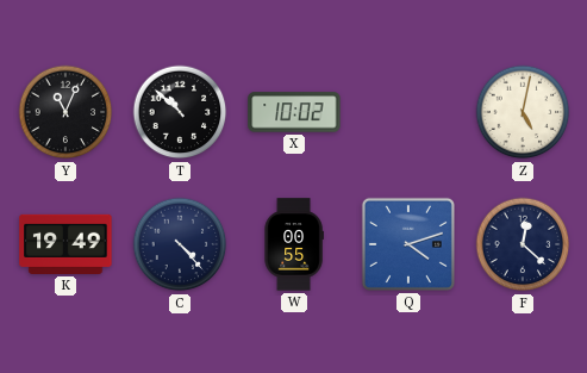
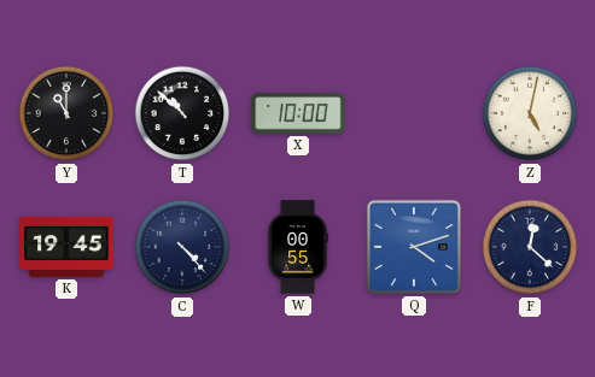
Y: 11:04 -> 11:00
X: 10:02 -> 10:00
K: 19:49 -> 19:45
